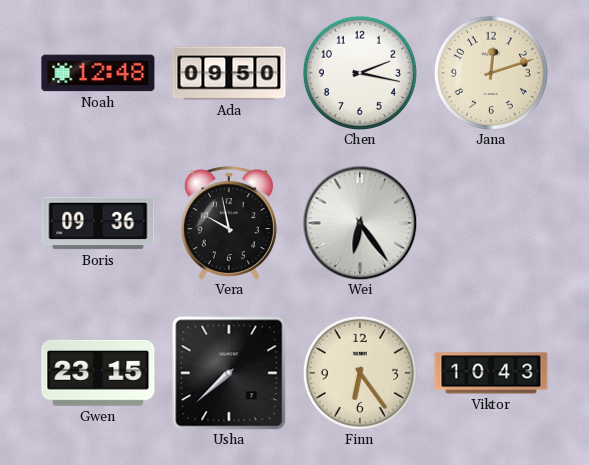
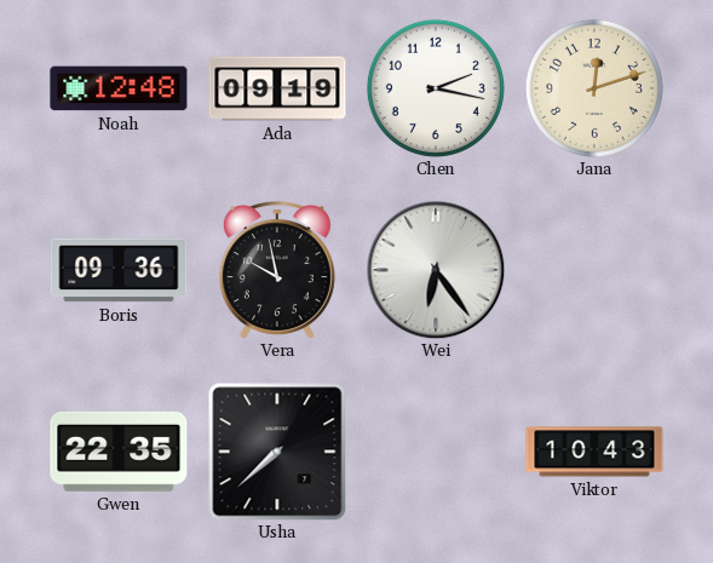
Ada: 09:50 -> 09:19
Gwen: 23:15 -> 22:35
Finn: 6:24 -> none
